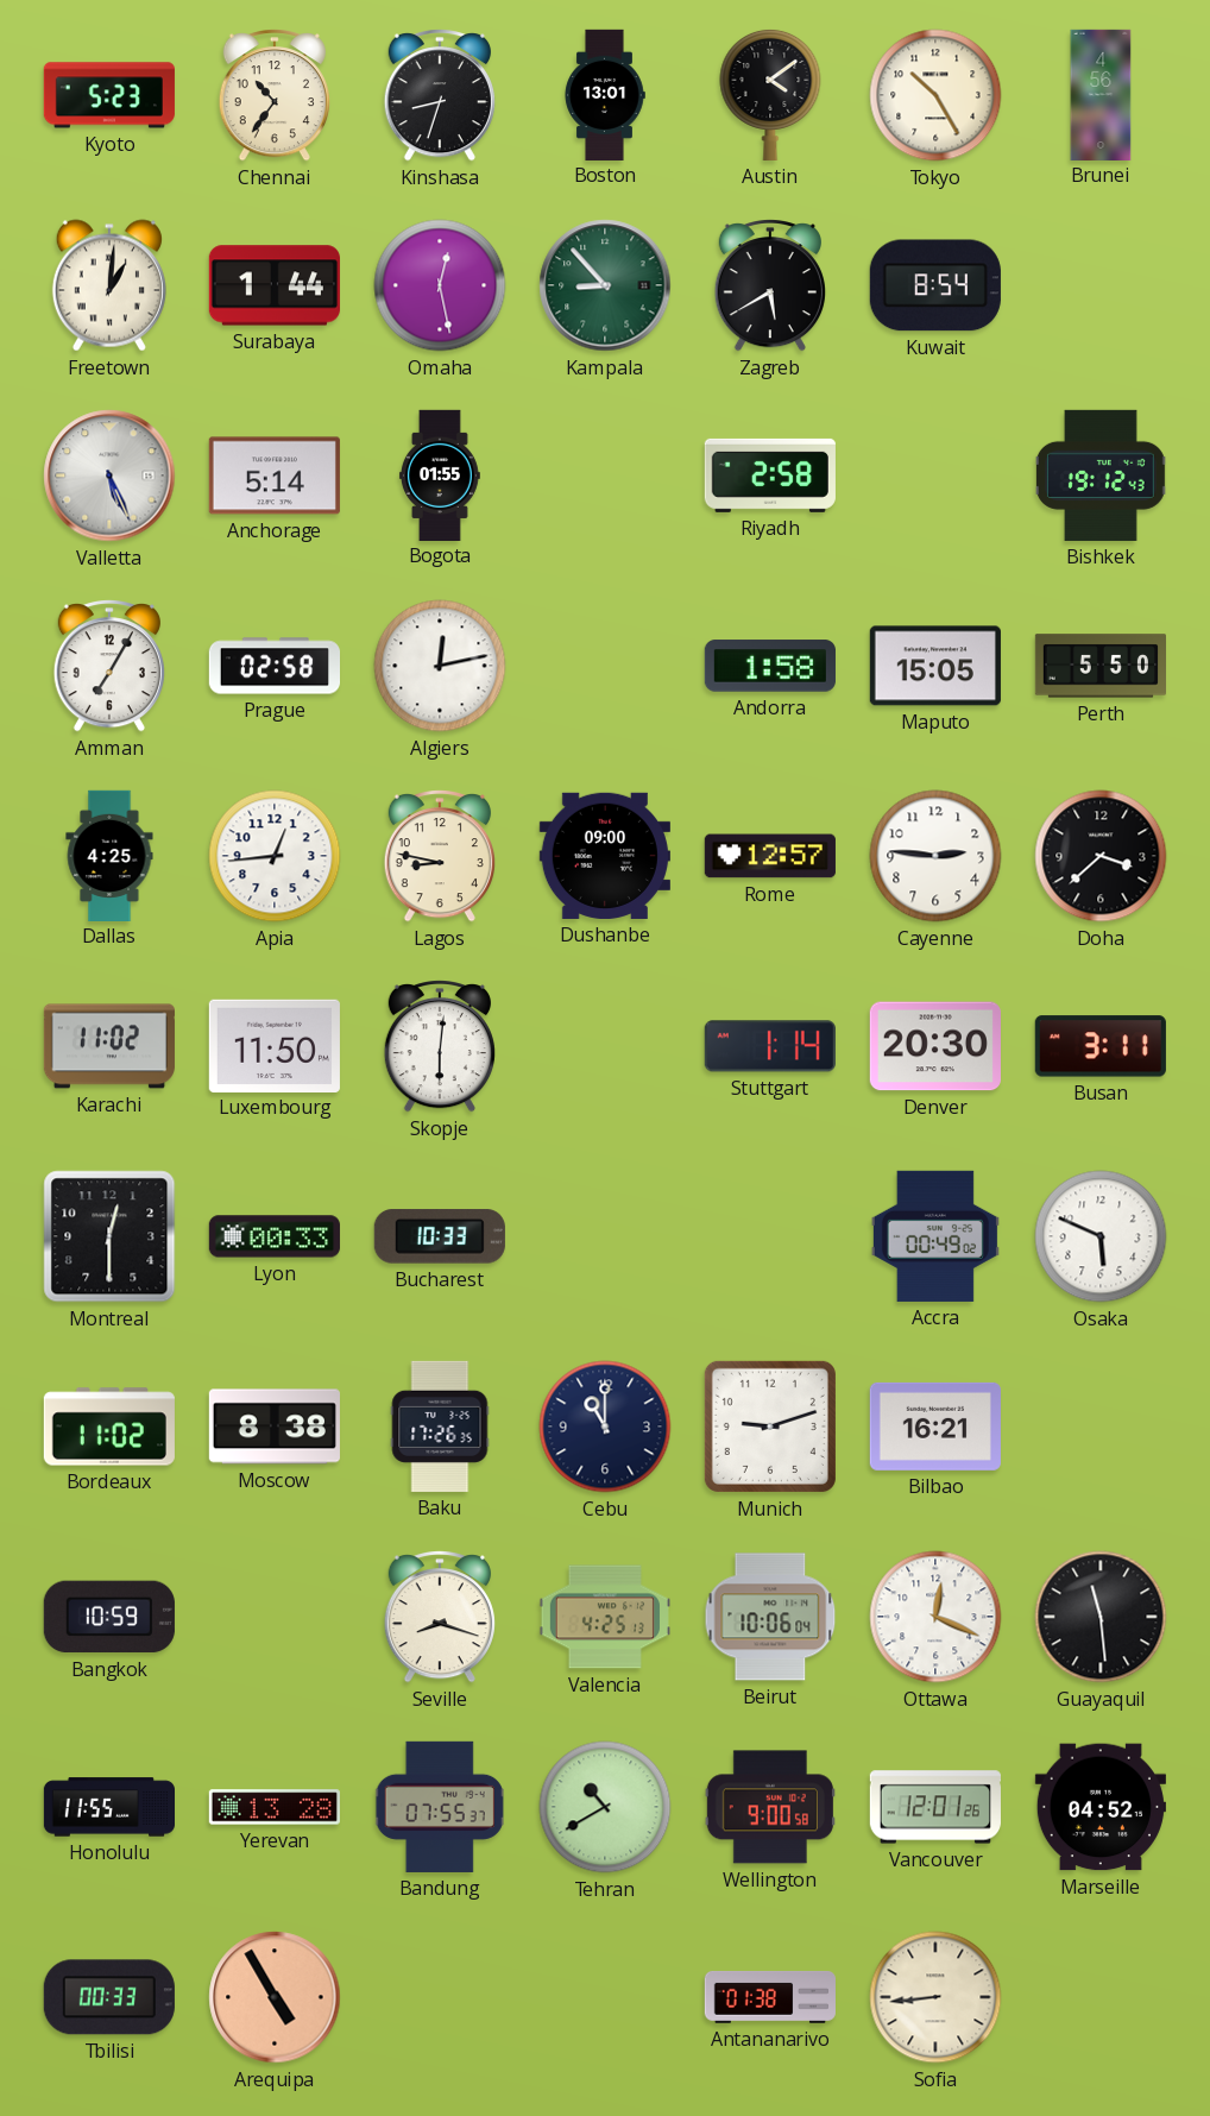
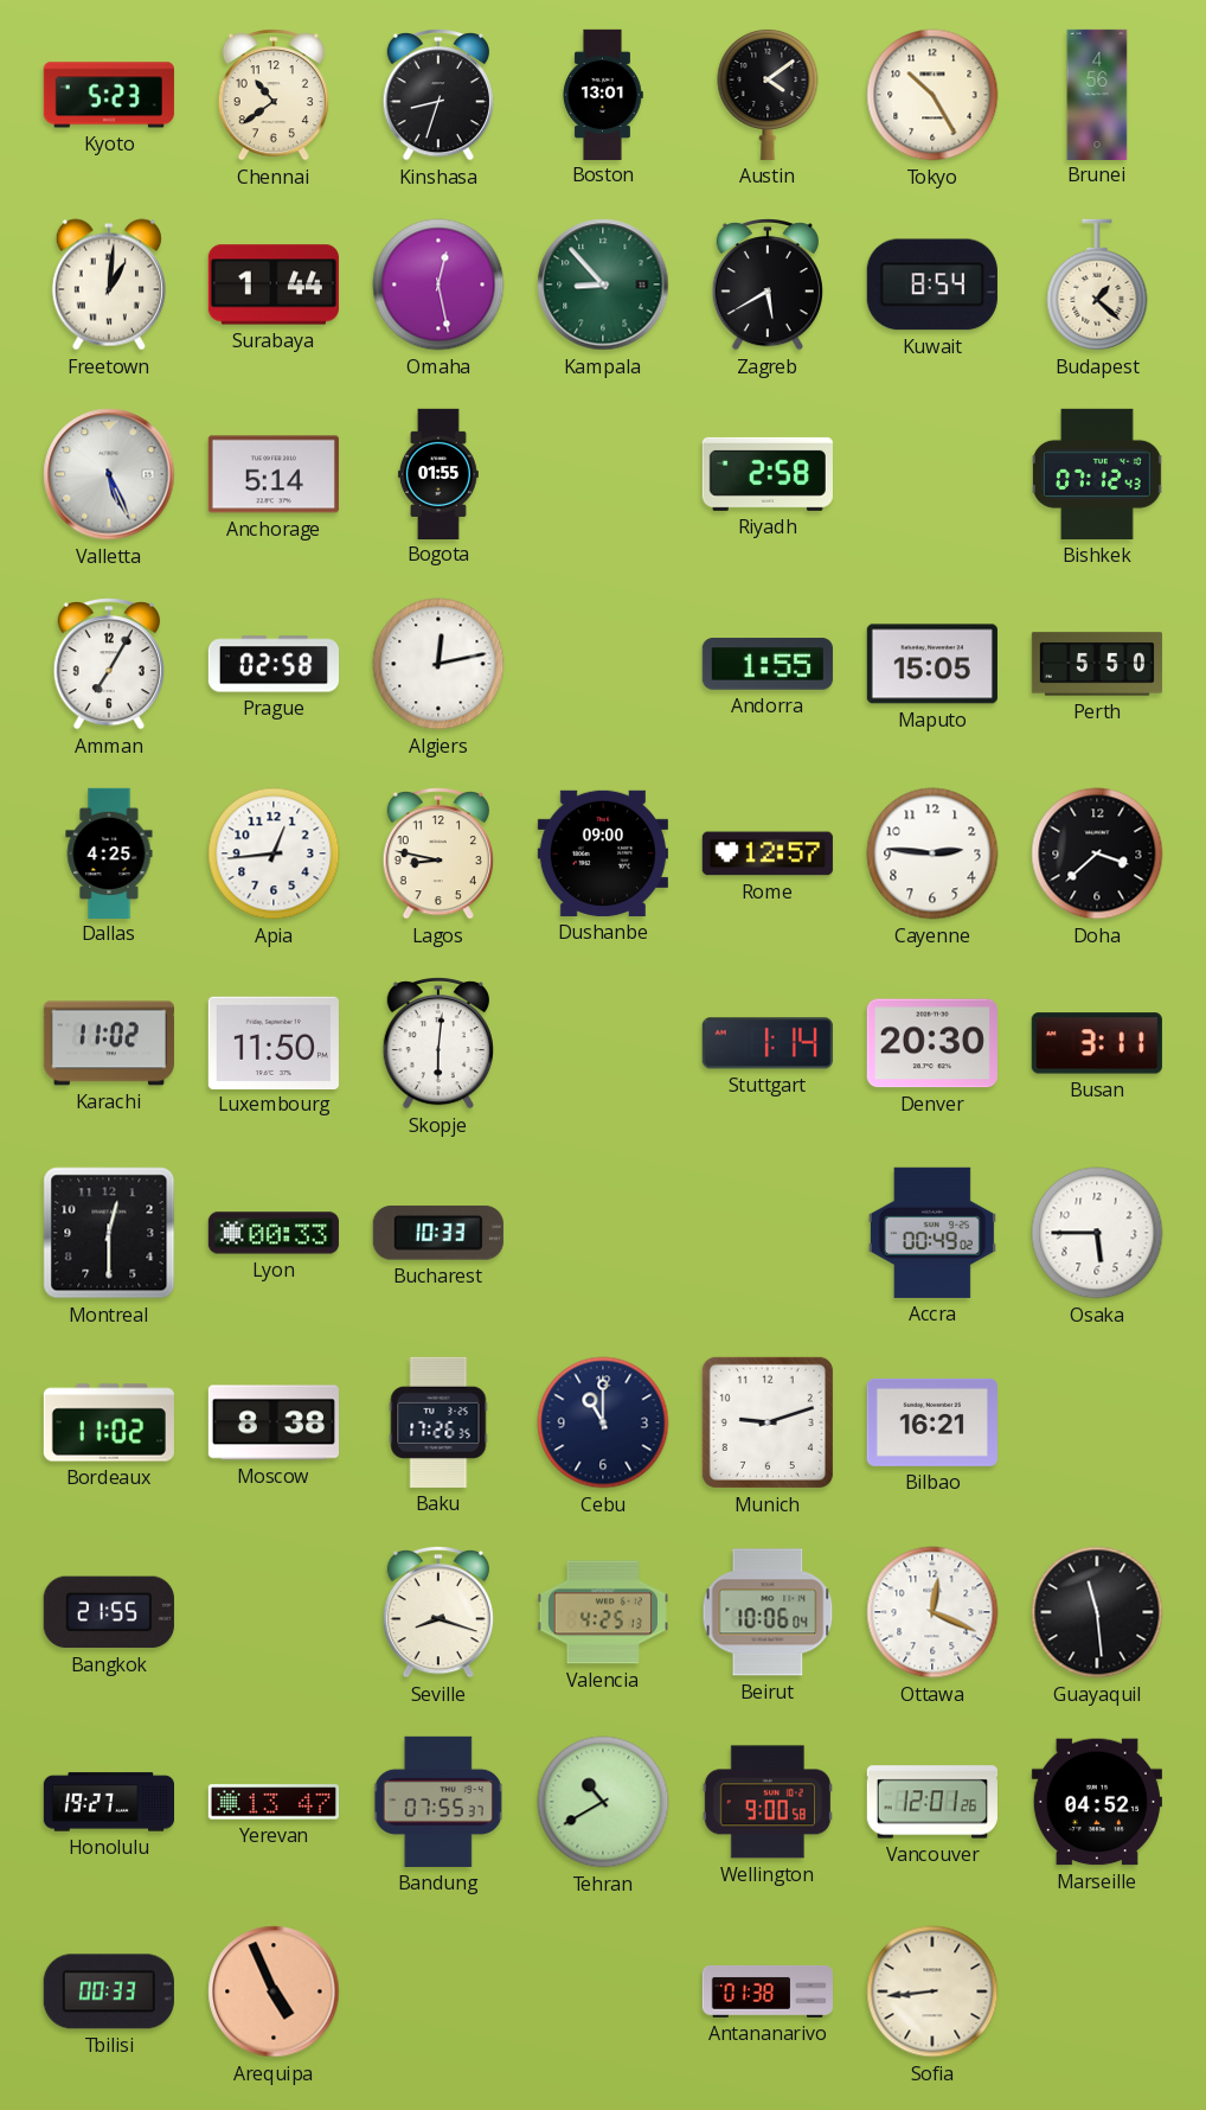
Chennai: 10:36 -> 10:39
Budapest: none -> 1:22
Bishkek: 19:12 -> 07:12
Andorra: 1:58 -> 1:55
Osaka: 5:49 -> 5:45
Bangkok: 10:59 -> 21:55
Honolulu: 11:55 -> 19:27
Yerevan: 13:28 -> 13:47
Arequipa: 4:55 -> 4:56
